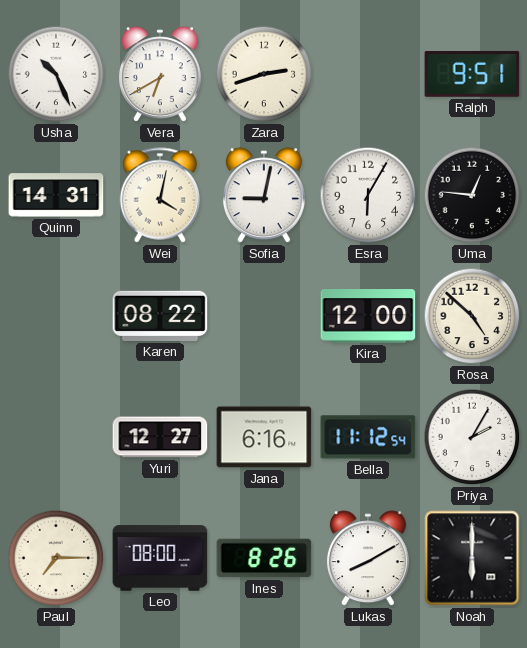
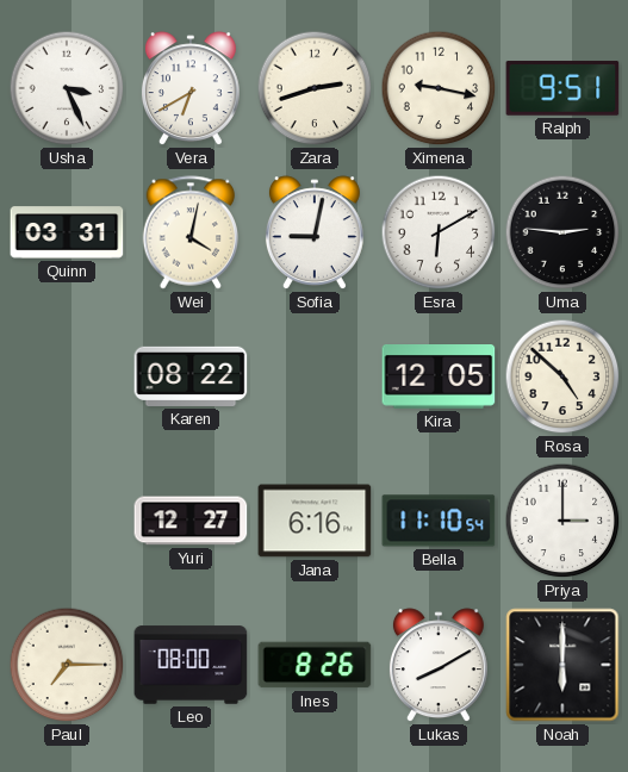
Usha: 10:26 -> 3:26
Ximena: none -> 9:17
Quinn: 14:31 -> 03:31
Esra: 6:05 -> 6:10
Uma: 12:46 -> 2:46
Kira: 12:00 -> 12:05
Bella: 11:12 -> 11:10
Priya: 2:05 -> 3:00
